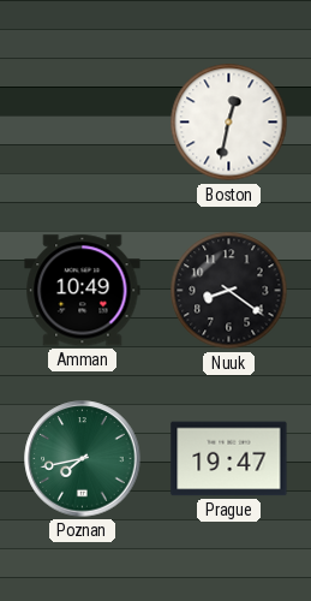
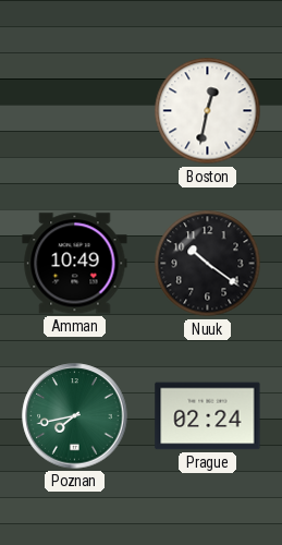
Nuuk: 8:21 -> 10:21
Prague: 19:47 -> 02:24
